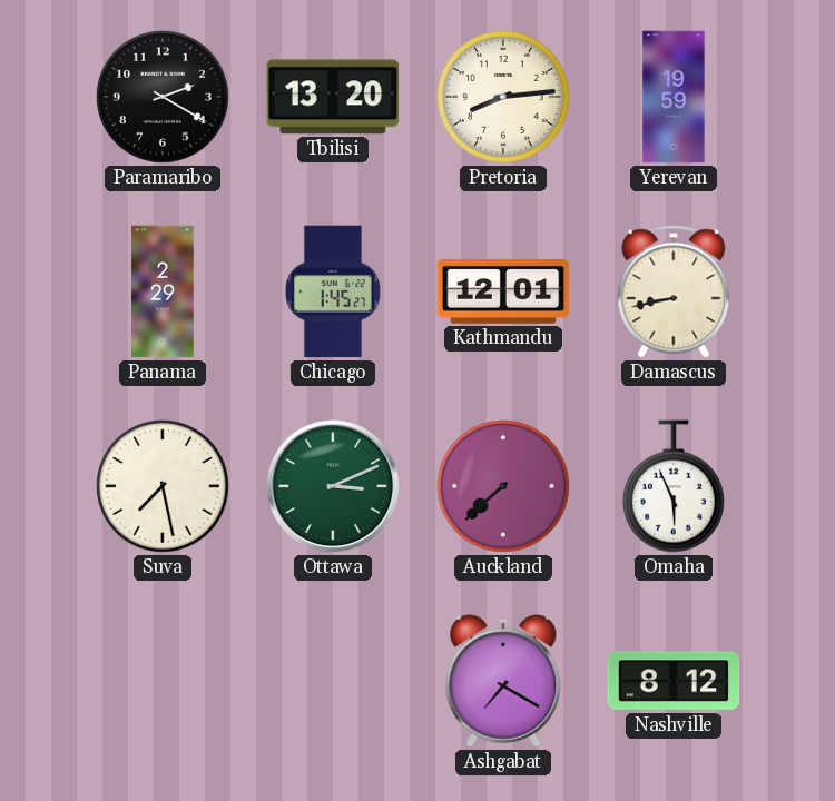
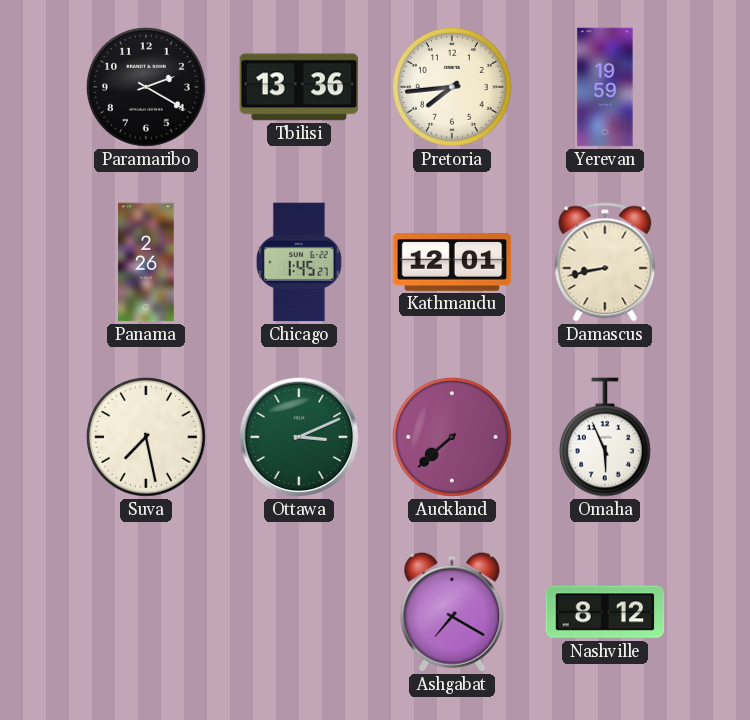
Tbilisi: 13:20 -> 13:36
Pretoria: 8:14 -> 7:44
Panama: 2:29 -> 2:26
